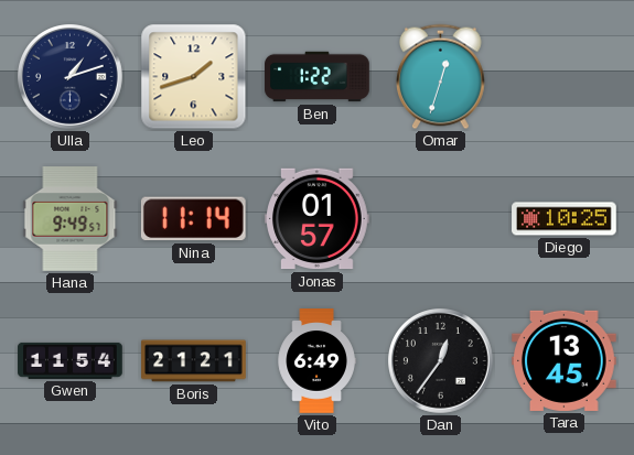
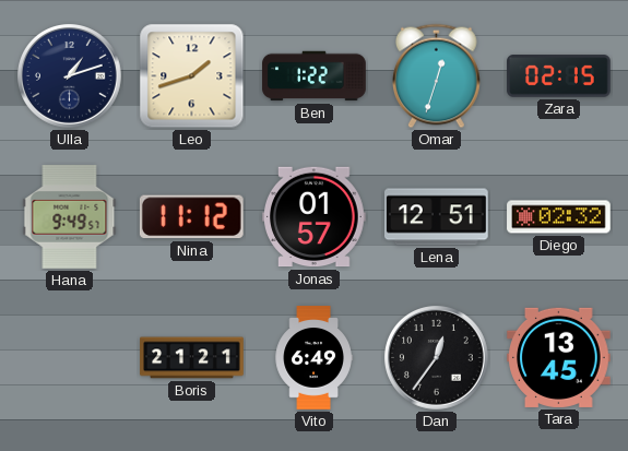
Zara: none -> 02:15
Nina: 11:14 -> 11:12
Lena: none -> 12:51
Diego: 10:25 -> 02:32
Gwen: 11:54 -> none
